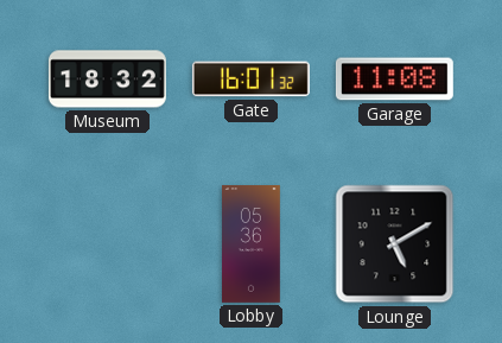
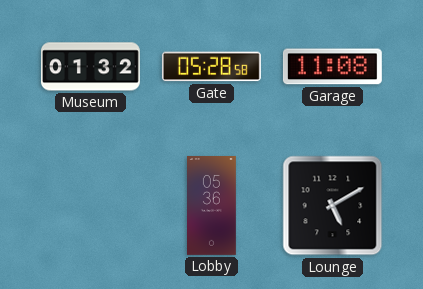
Museum: 18:32 -> 01:32
Gate: 16:01 -> 05:28
